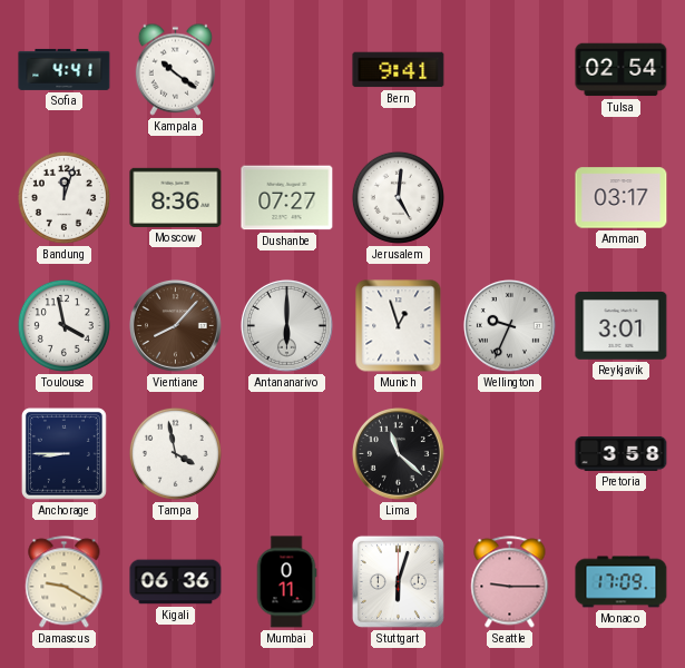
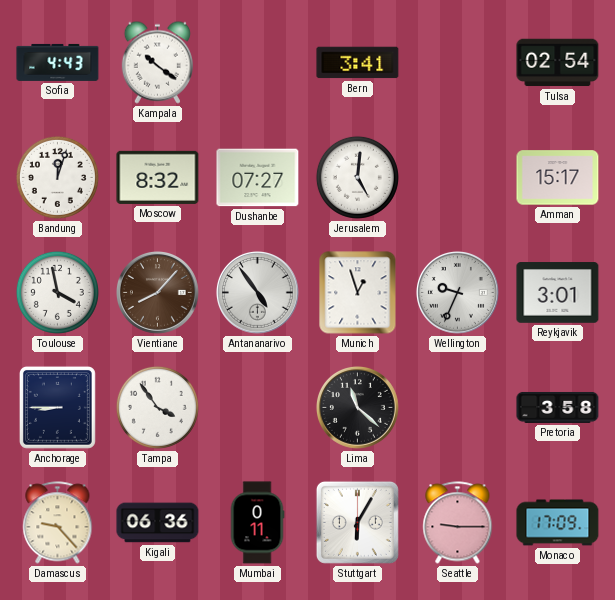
Sofia: 4:41 -> 4:43
Bern: 9:41 -> 3:41
Moscow: 8:36 -> 8:32
Amman: 03:17 -> 15:17
Antananarivo: 6:00 -> 4:54
Tampa: 3:58 -> 3:54
Damascus: 9:20 -> 9:23
Stuttgart: 6:03 -> 6:05
